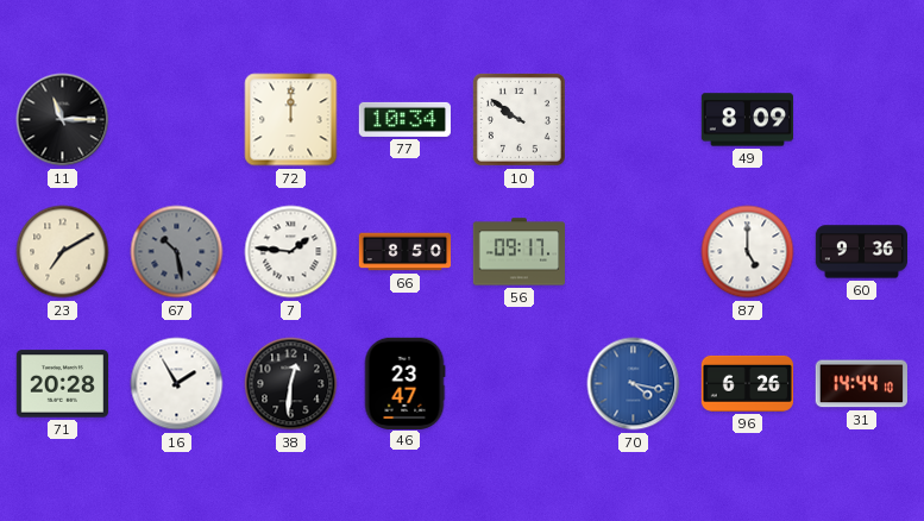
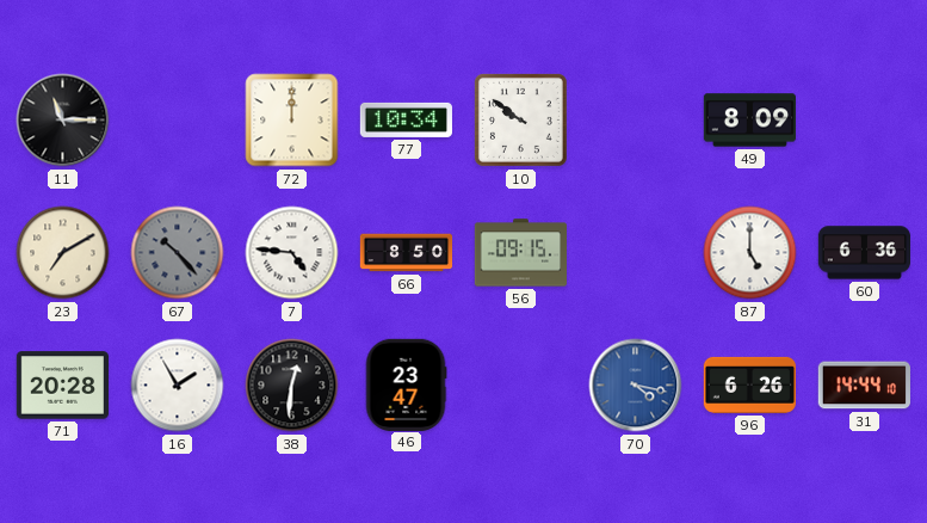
67: 10:28 -> 10:23
7: 1:46 -> 4:46
56: 09:17 -> 09:15
60: 9:36 -> 6:36
